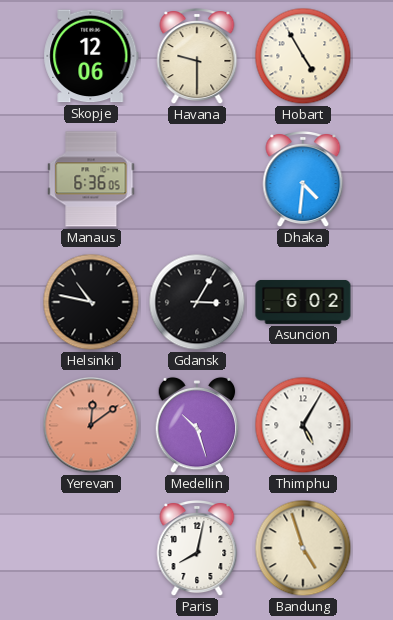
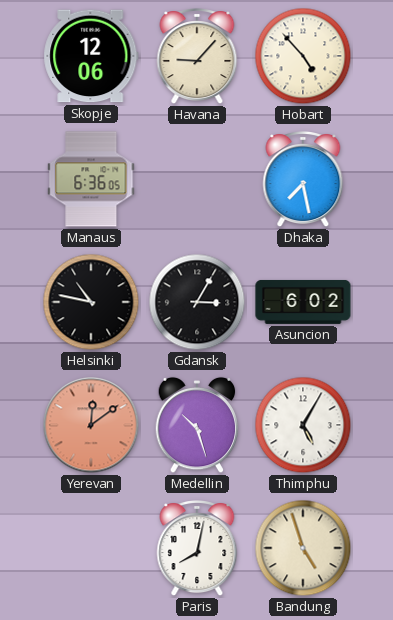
Havana: 9:30 -> 9:07
Hobart: 4:55 -> 4:53
Dhaka: 4:31 -> 7:28
